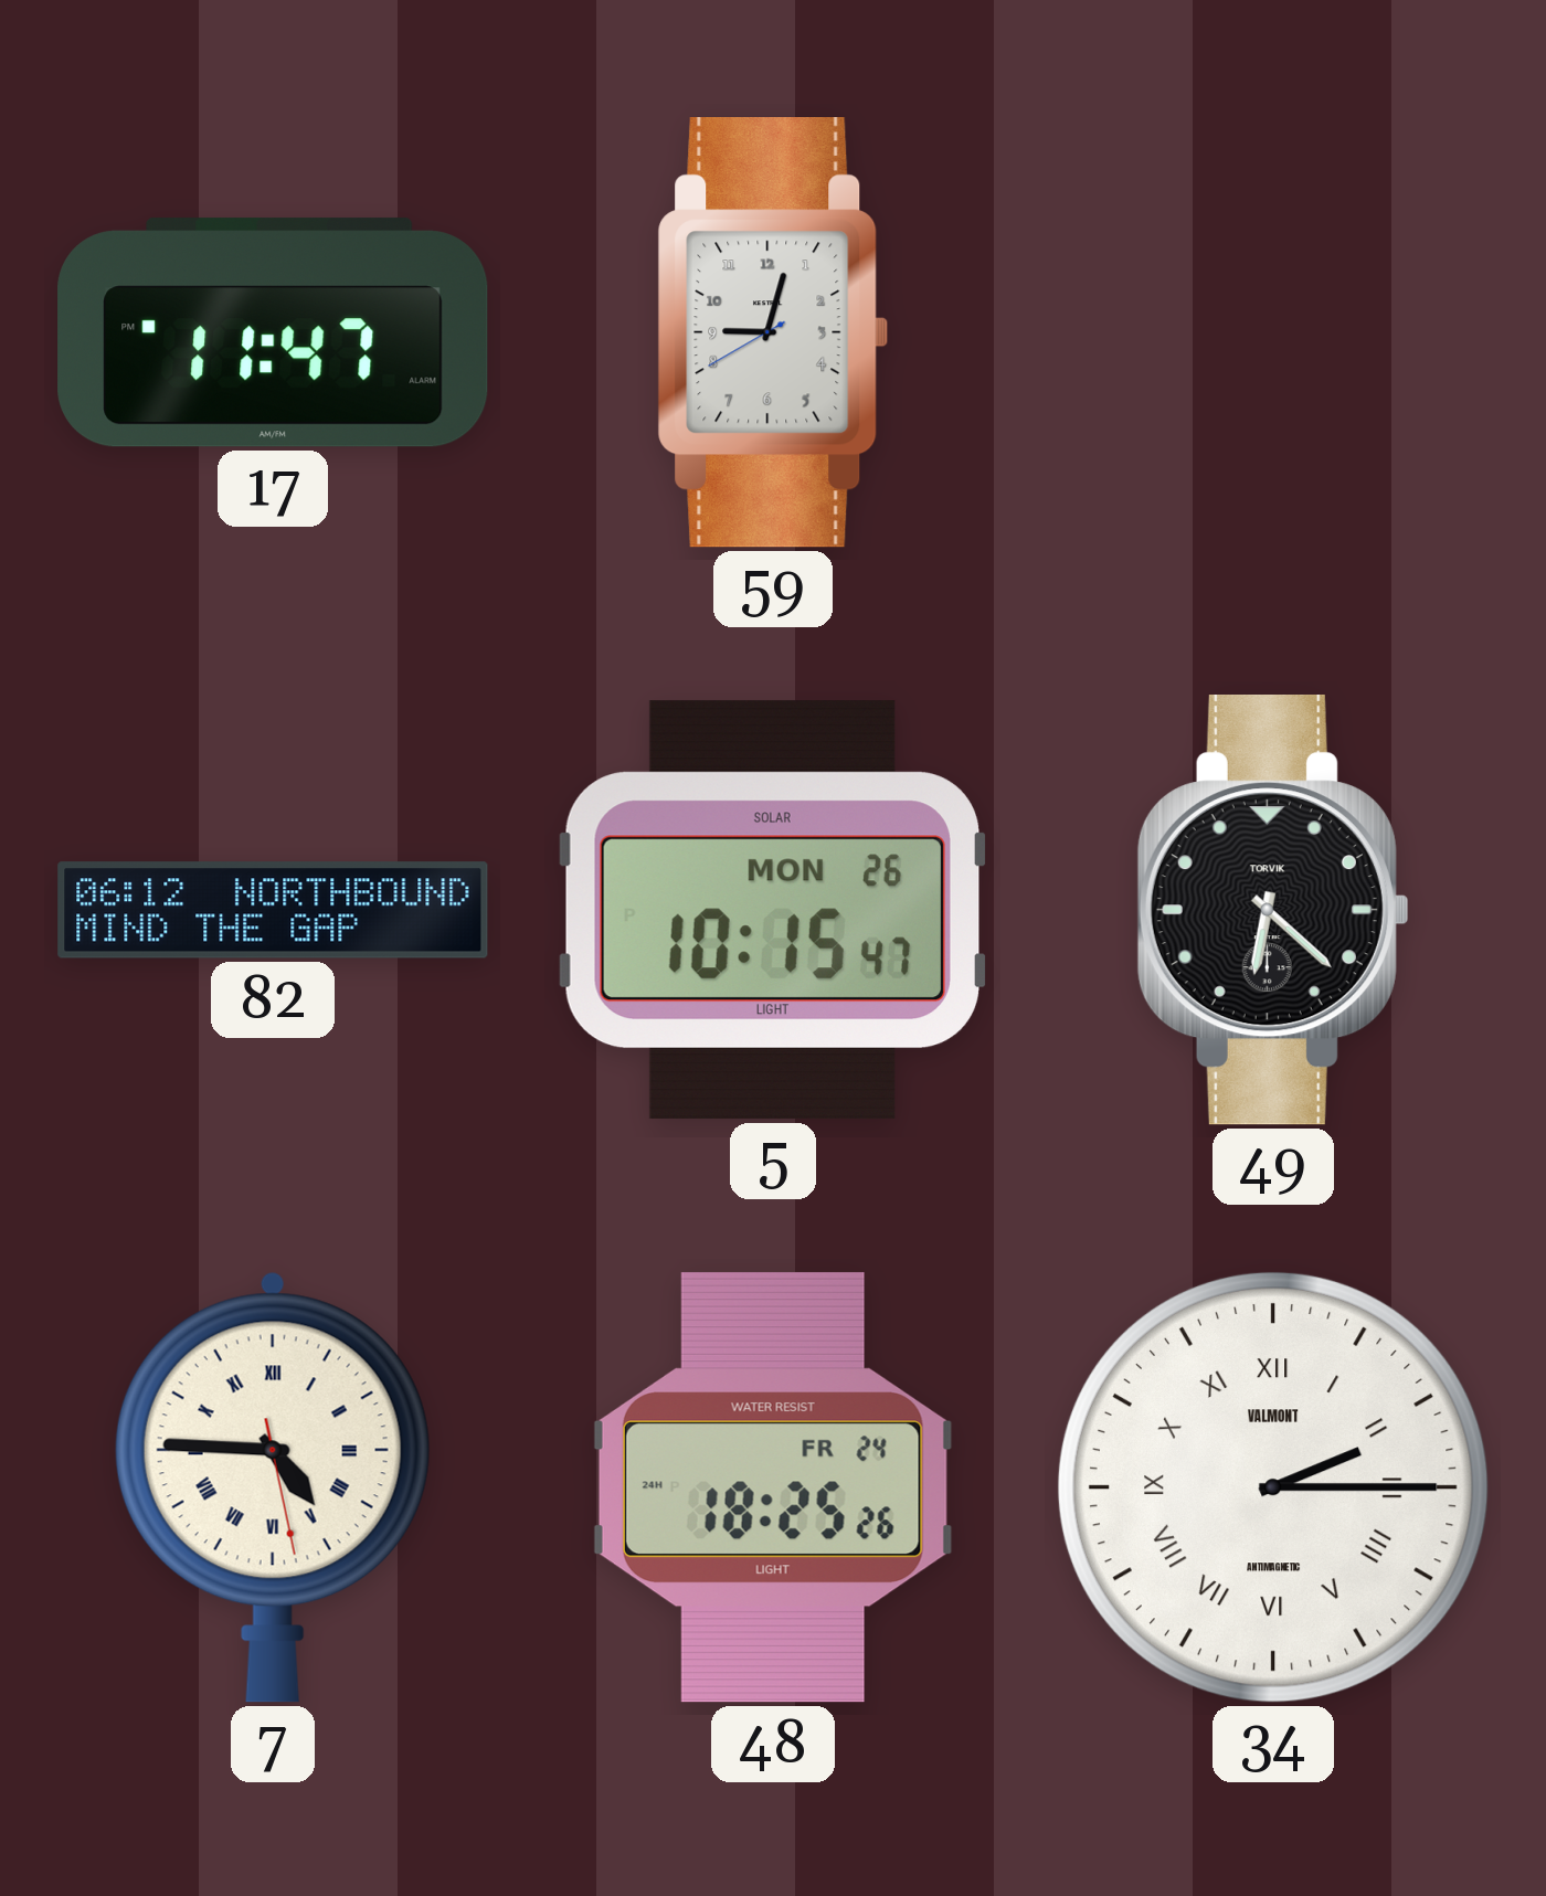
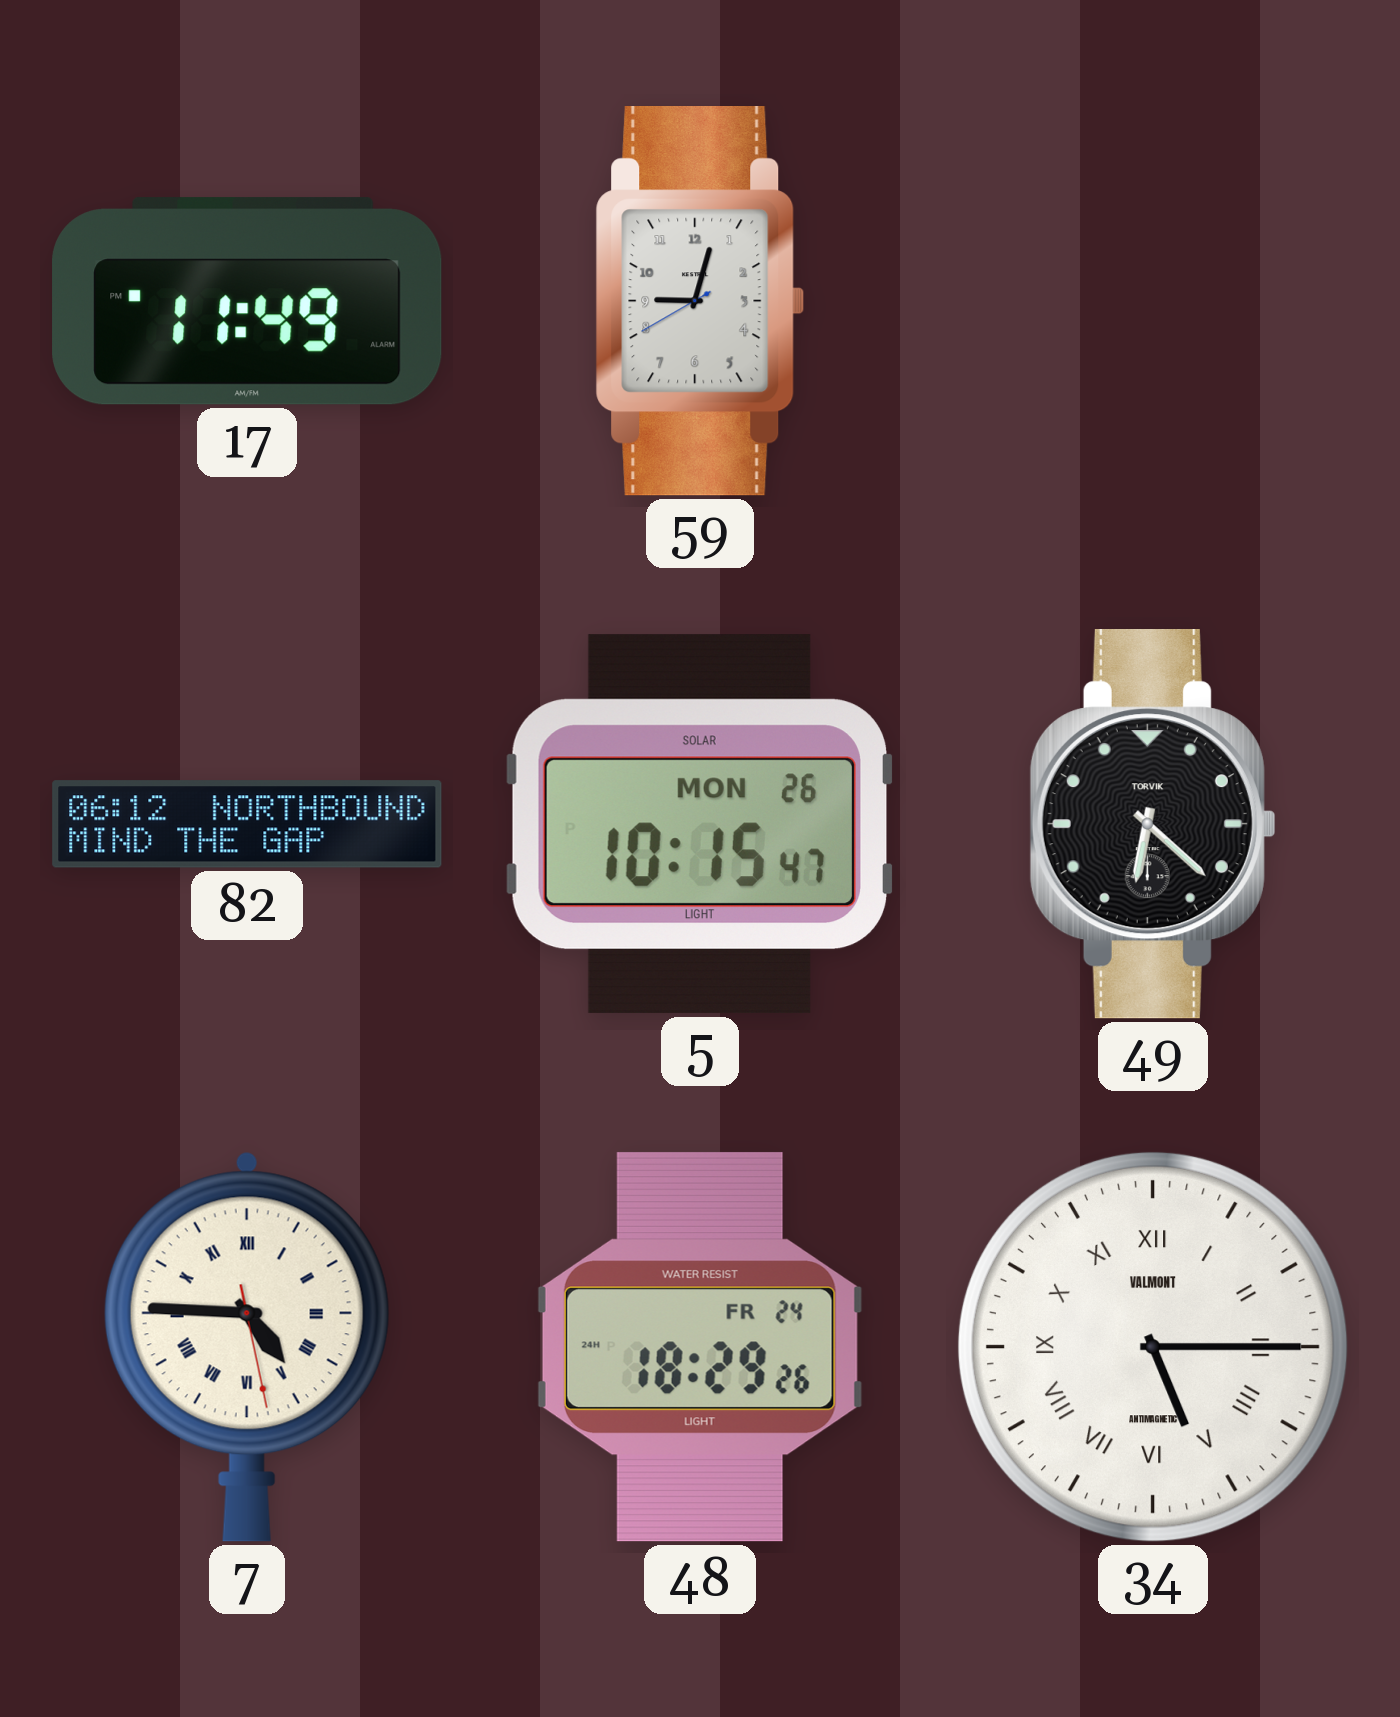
17: 11:47 -> 11:49
48: 18:25 -> 18:29
34: 2:15 -> 5:15
